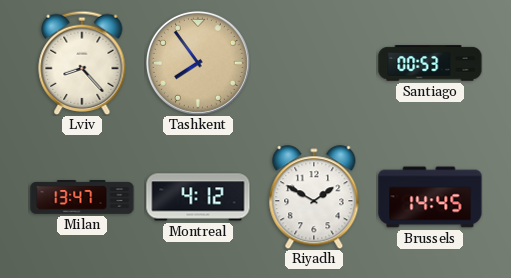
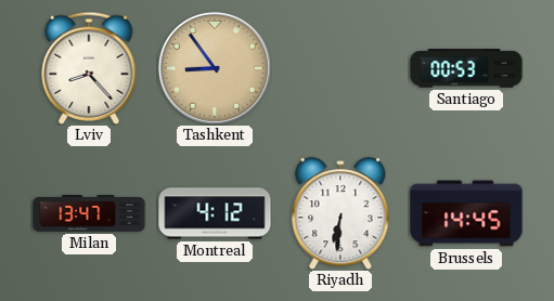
Tashkent: 7:54 -> 8:54
Riyadh: 1:50 -> 6:31
